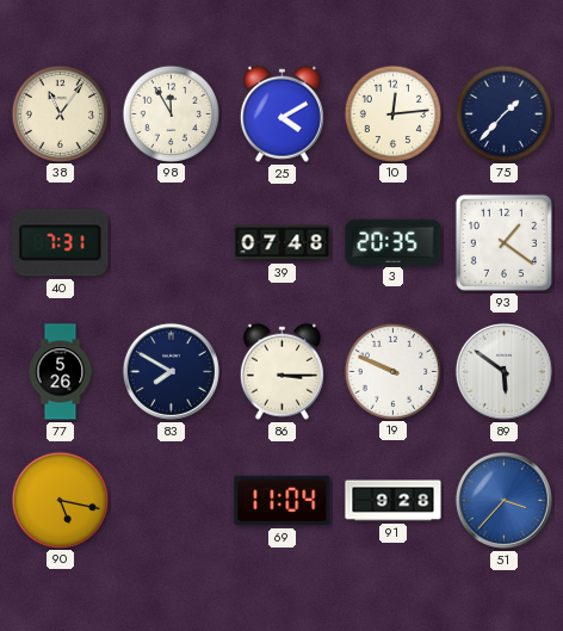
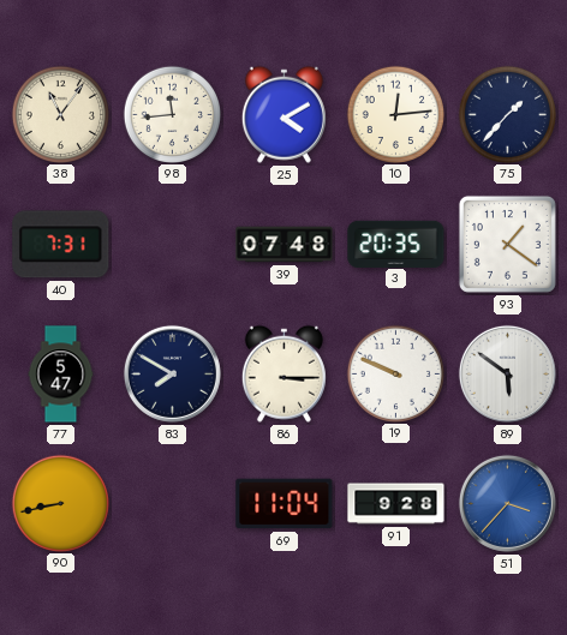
98: 11:55 -> 11:44
77: 5:26 -> 5:47
90: 5:17 -> 8:43
